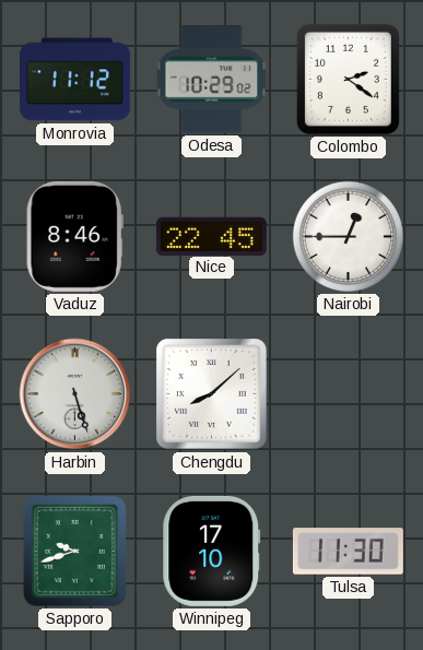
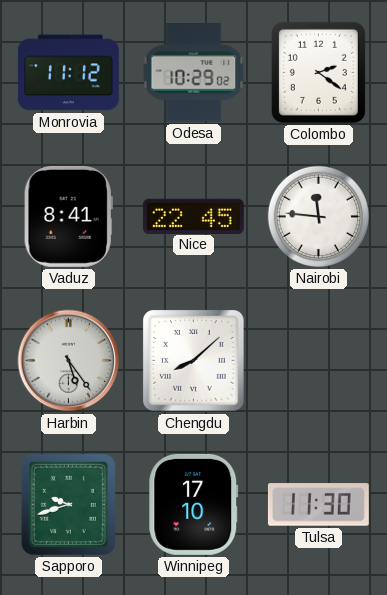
Vaduz: 8:46 -> 8:41
Nairobi: 12:45 -> 11:46
Harbin: 5:27 -> 5:24
